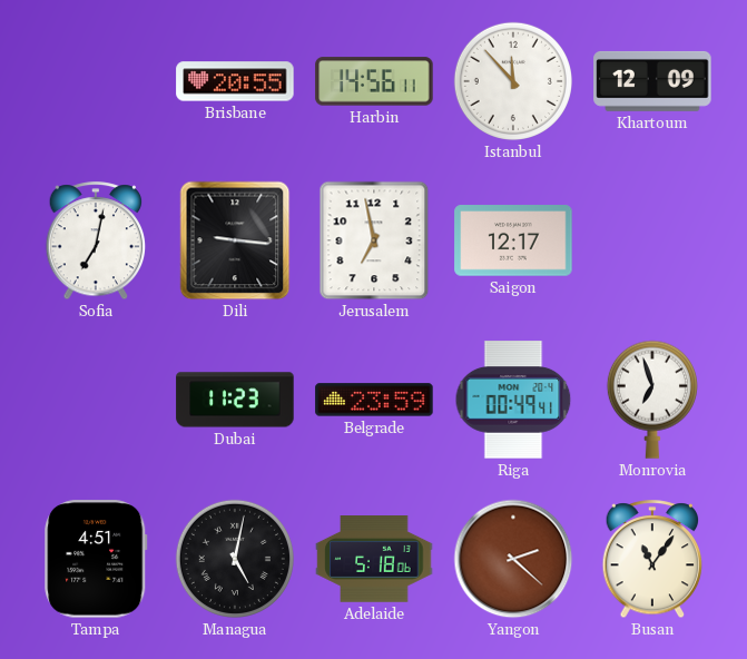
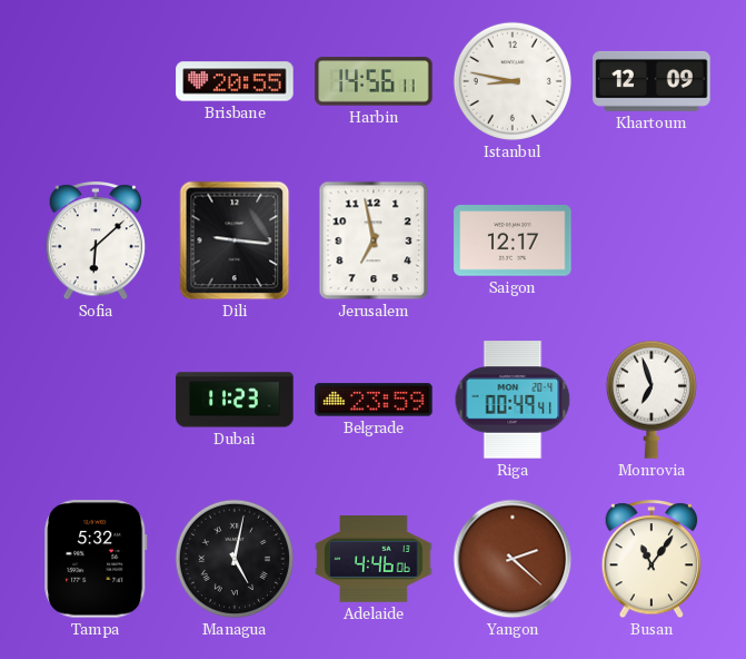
Istanbul: 11:53 -> 8:47
Sofia: 7:02 -> 6:08
Tampa: 4:51 -> 5:32
Adelaide: 5:18 -> 4:46
